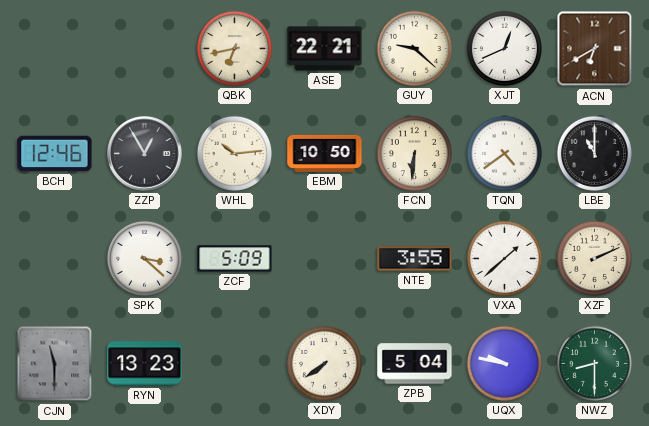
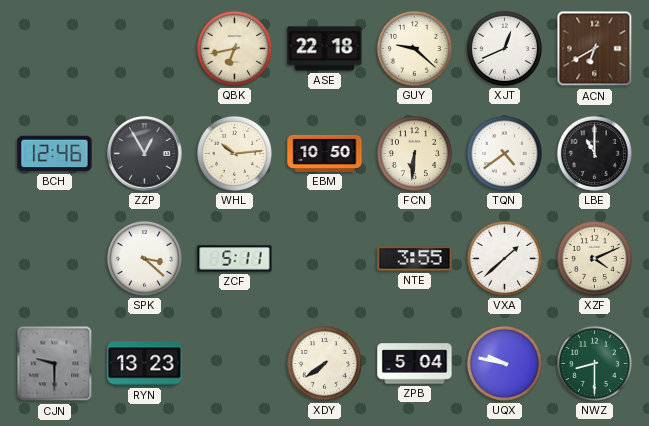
ASE: 22:21 -> 22:18
ZCF: 5:09 -> 5:11
XZF: 2:11 -> 4:11
CJN: 11:30 -> 9:30
